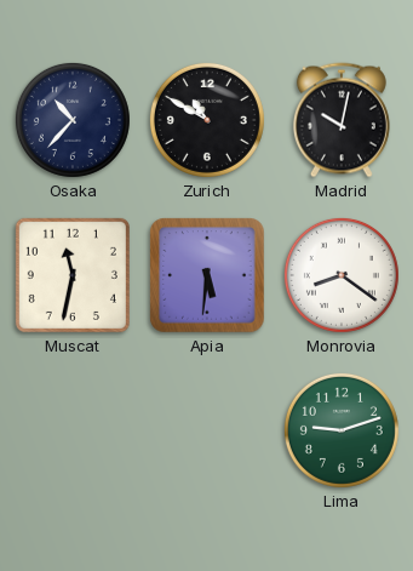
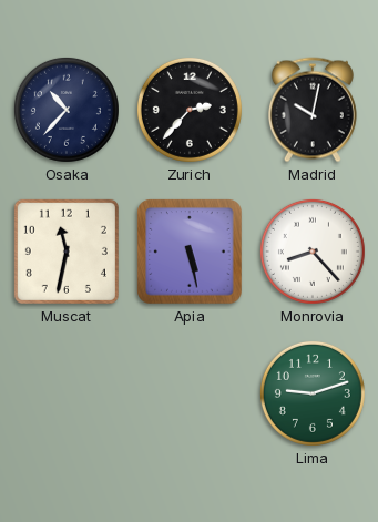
Zurich: 10:50 -> 2:37
Apia: 5:31 -> 5:28
Monrovia: 8:21 -> 8:23
